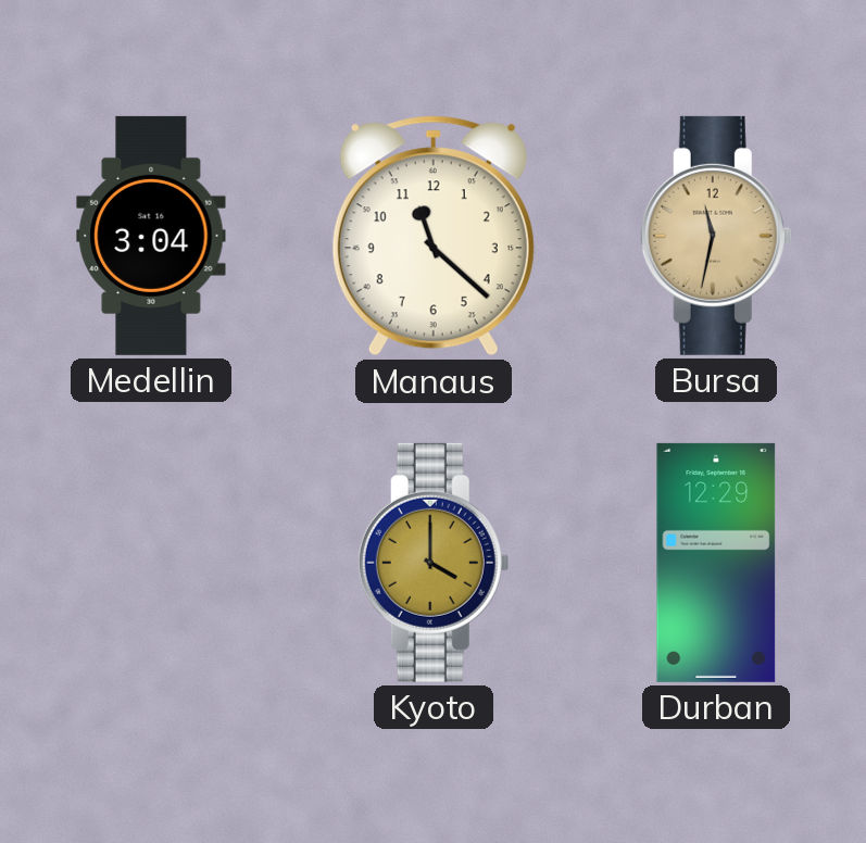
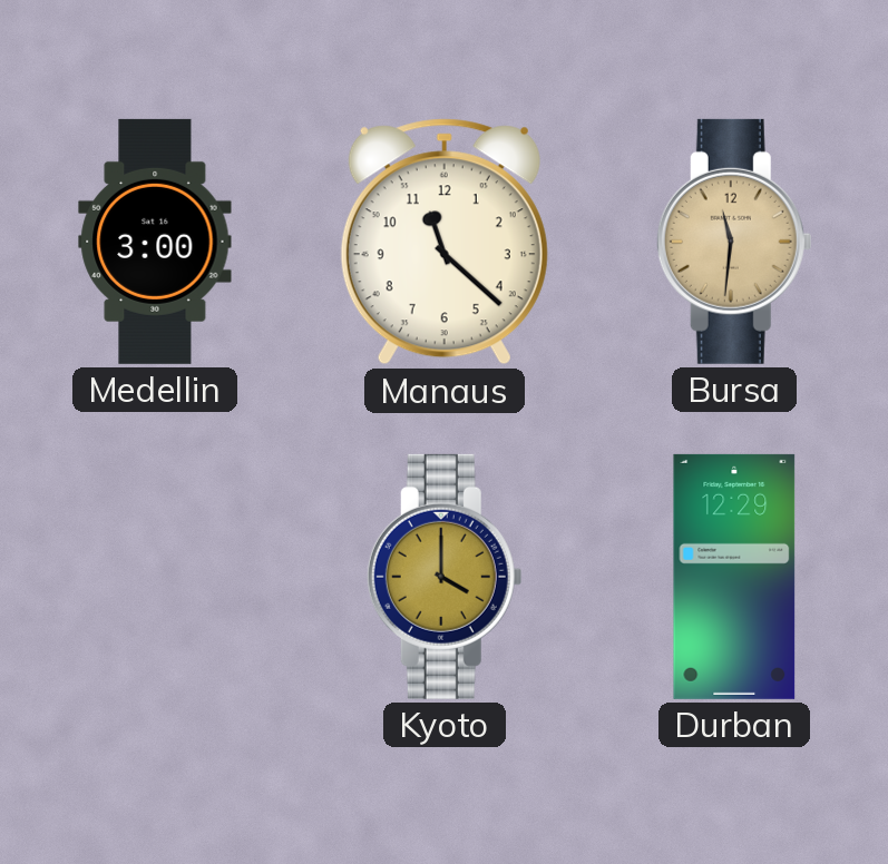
Medellin: 3:04 -> 3:00
Bursa: 11:32 -> 11:31
